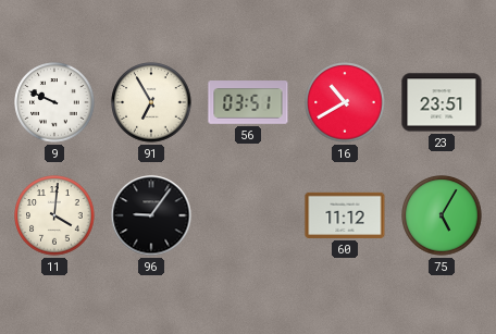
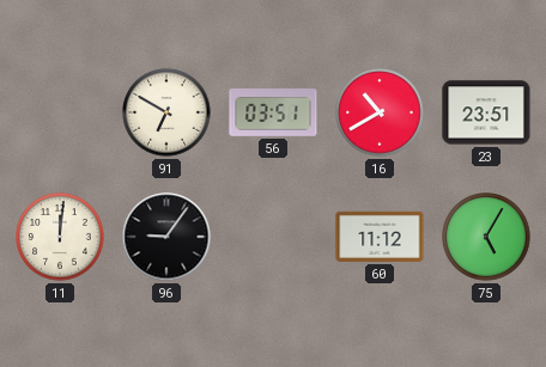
9: 9:49 -> none
91: 6:55 -> 6:50
11: 4:01 -> 12:01
